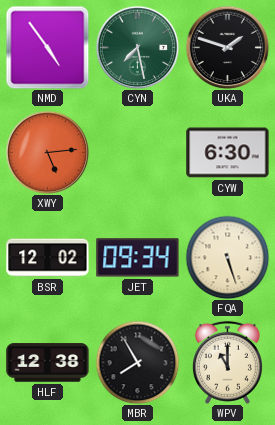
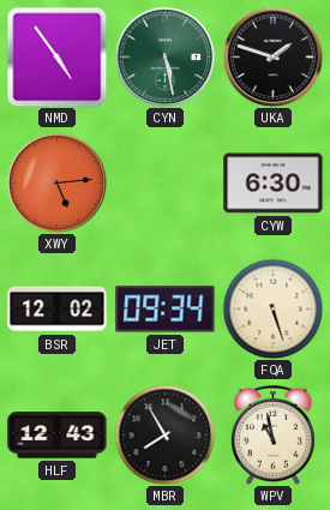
CYN: 7:28 -> 5:28
HLF: 12:38 -> 12:43
WPV: 11:00 -> 10:58
